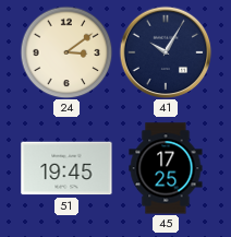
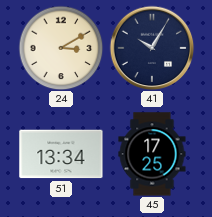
24: 3:09 -> 3:10
51: 19:45 -> 13:34
